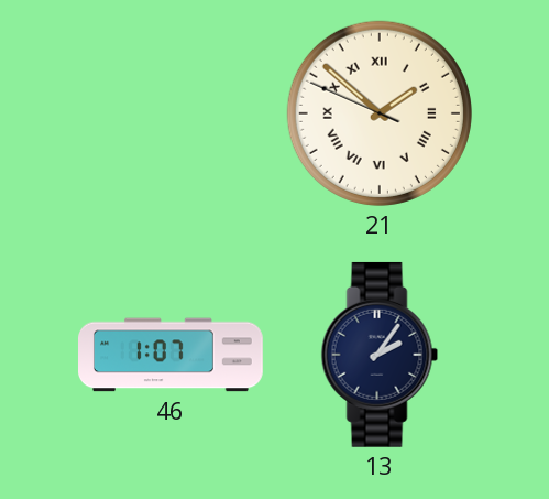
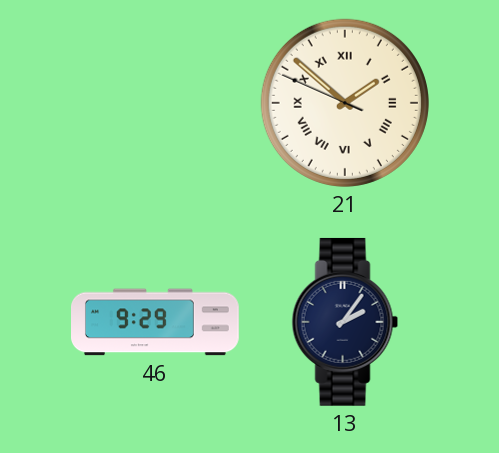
46: 1:07 -> 9:29
